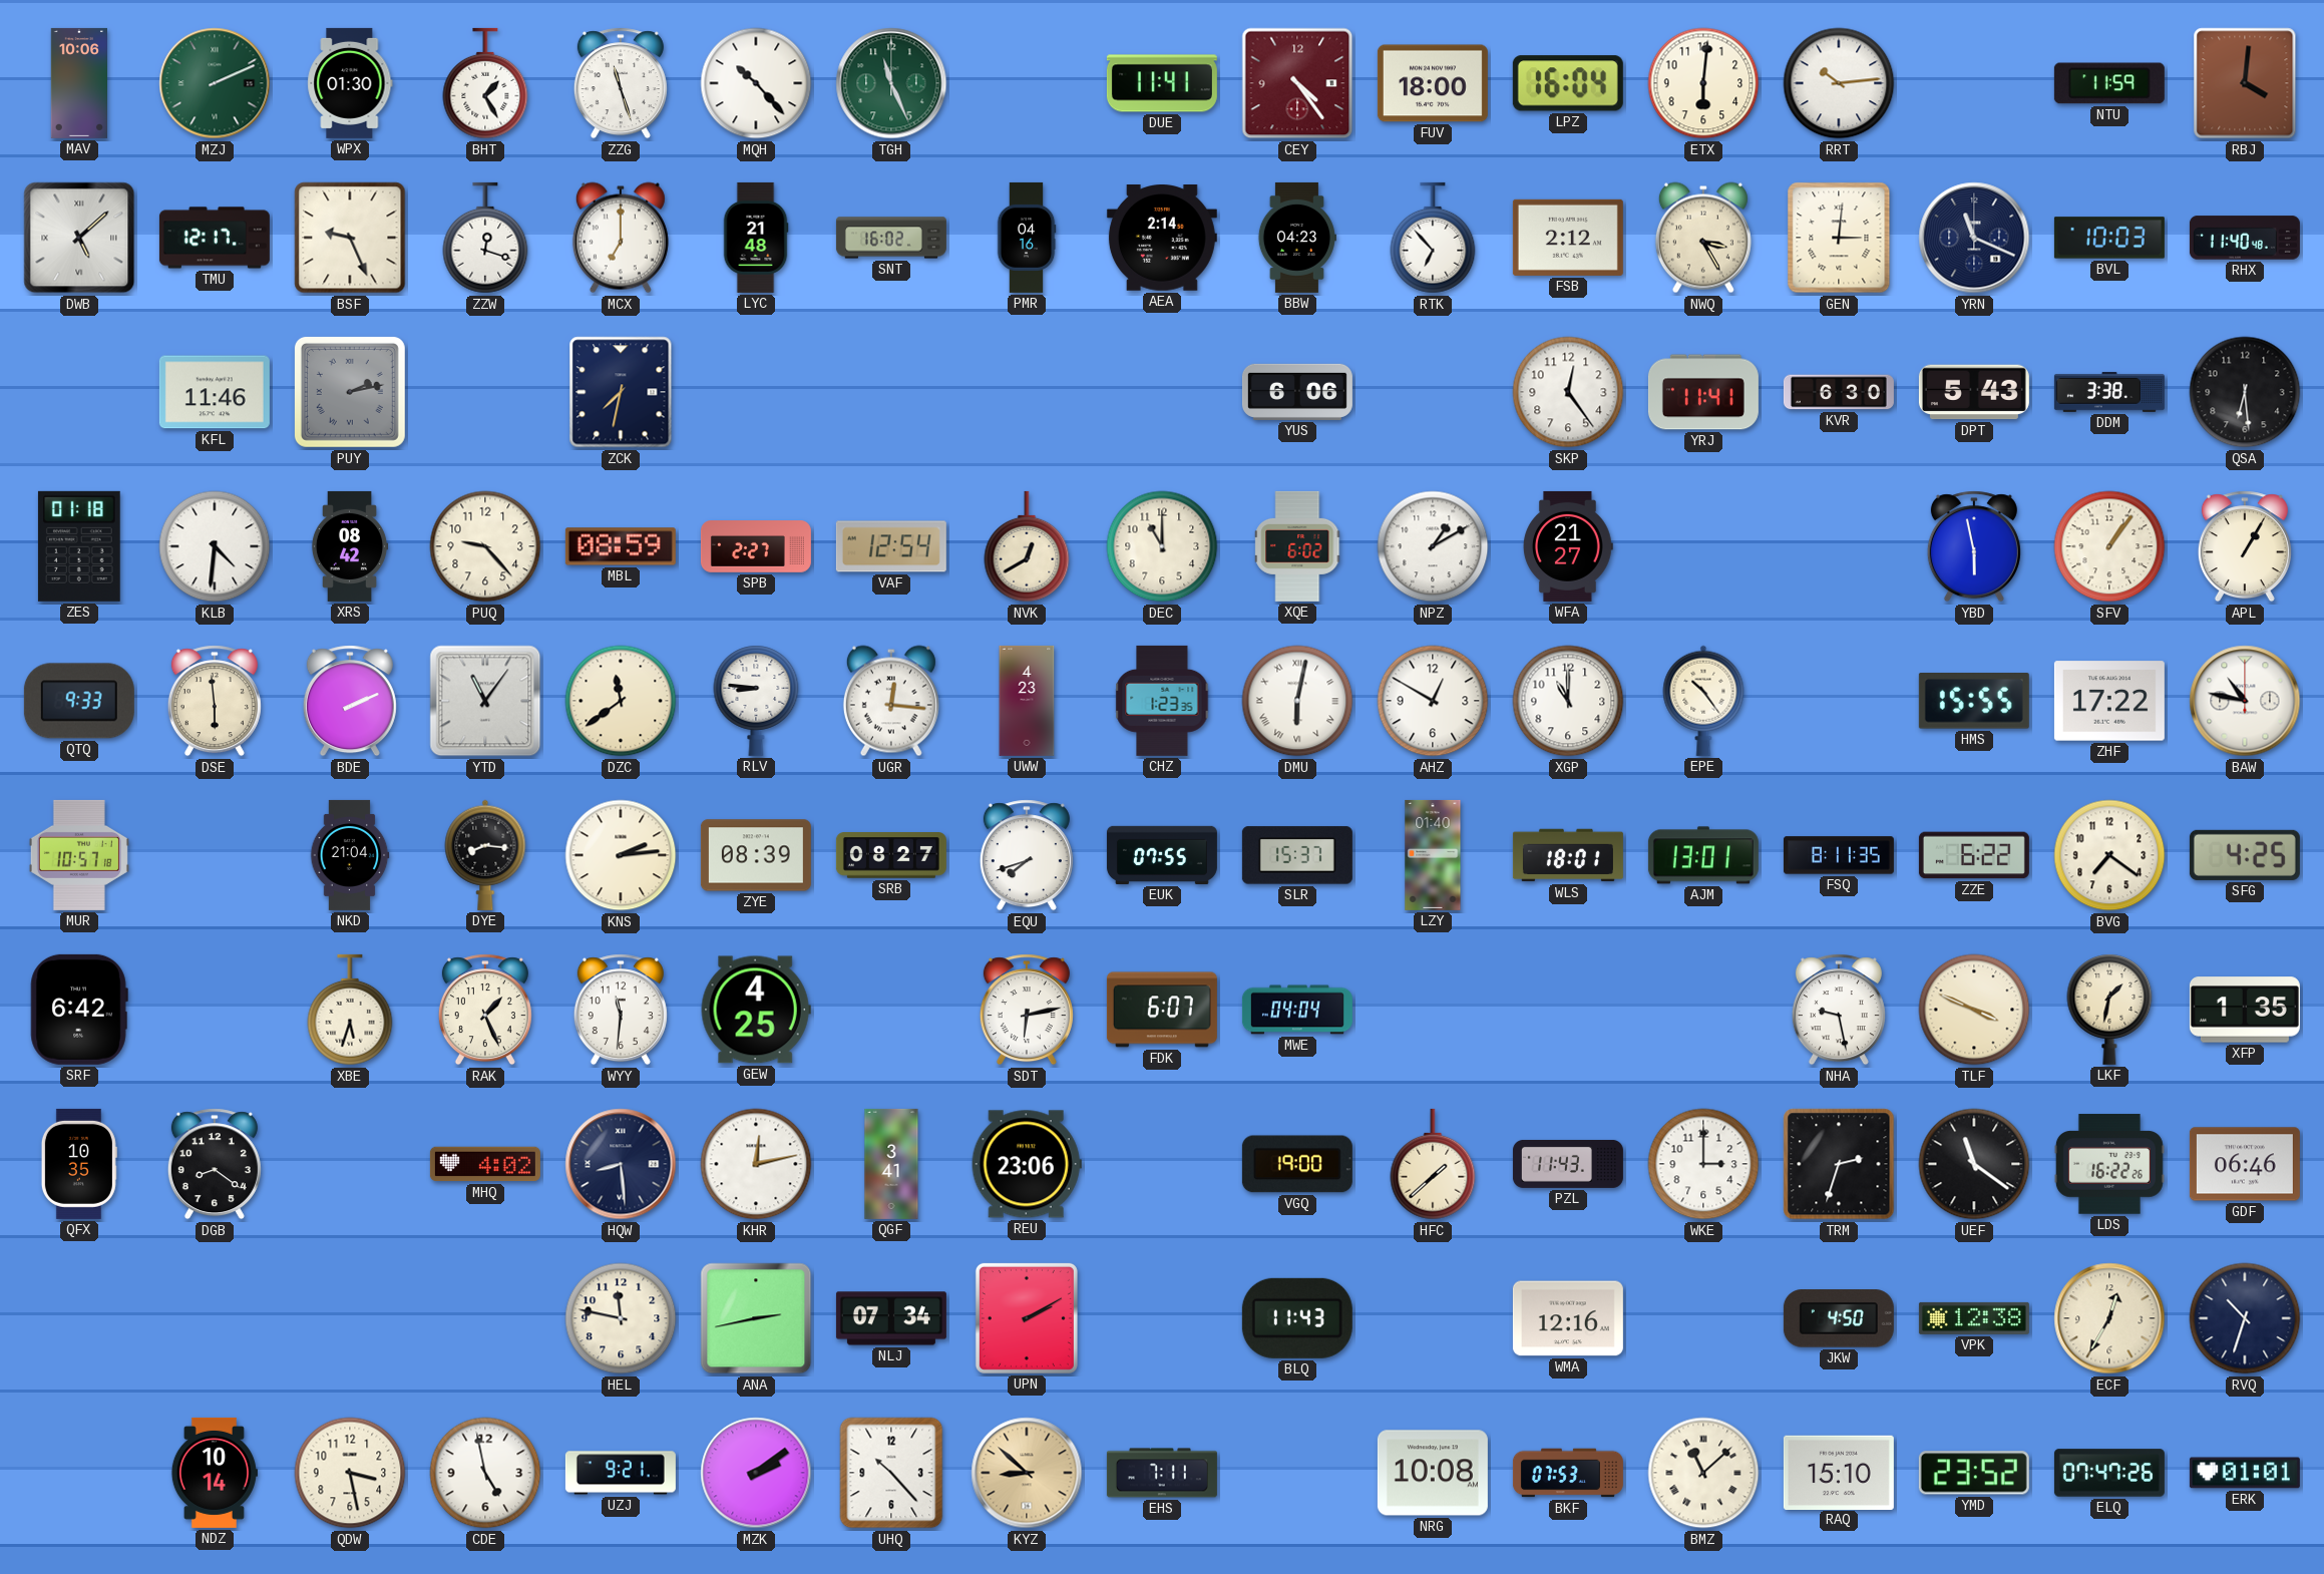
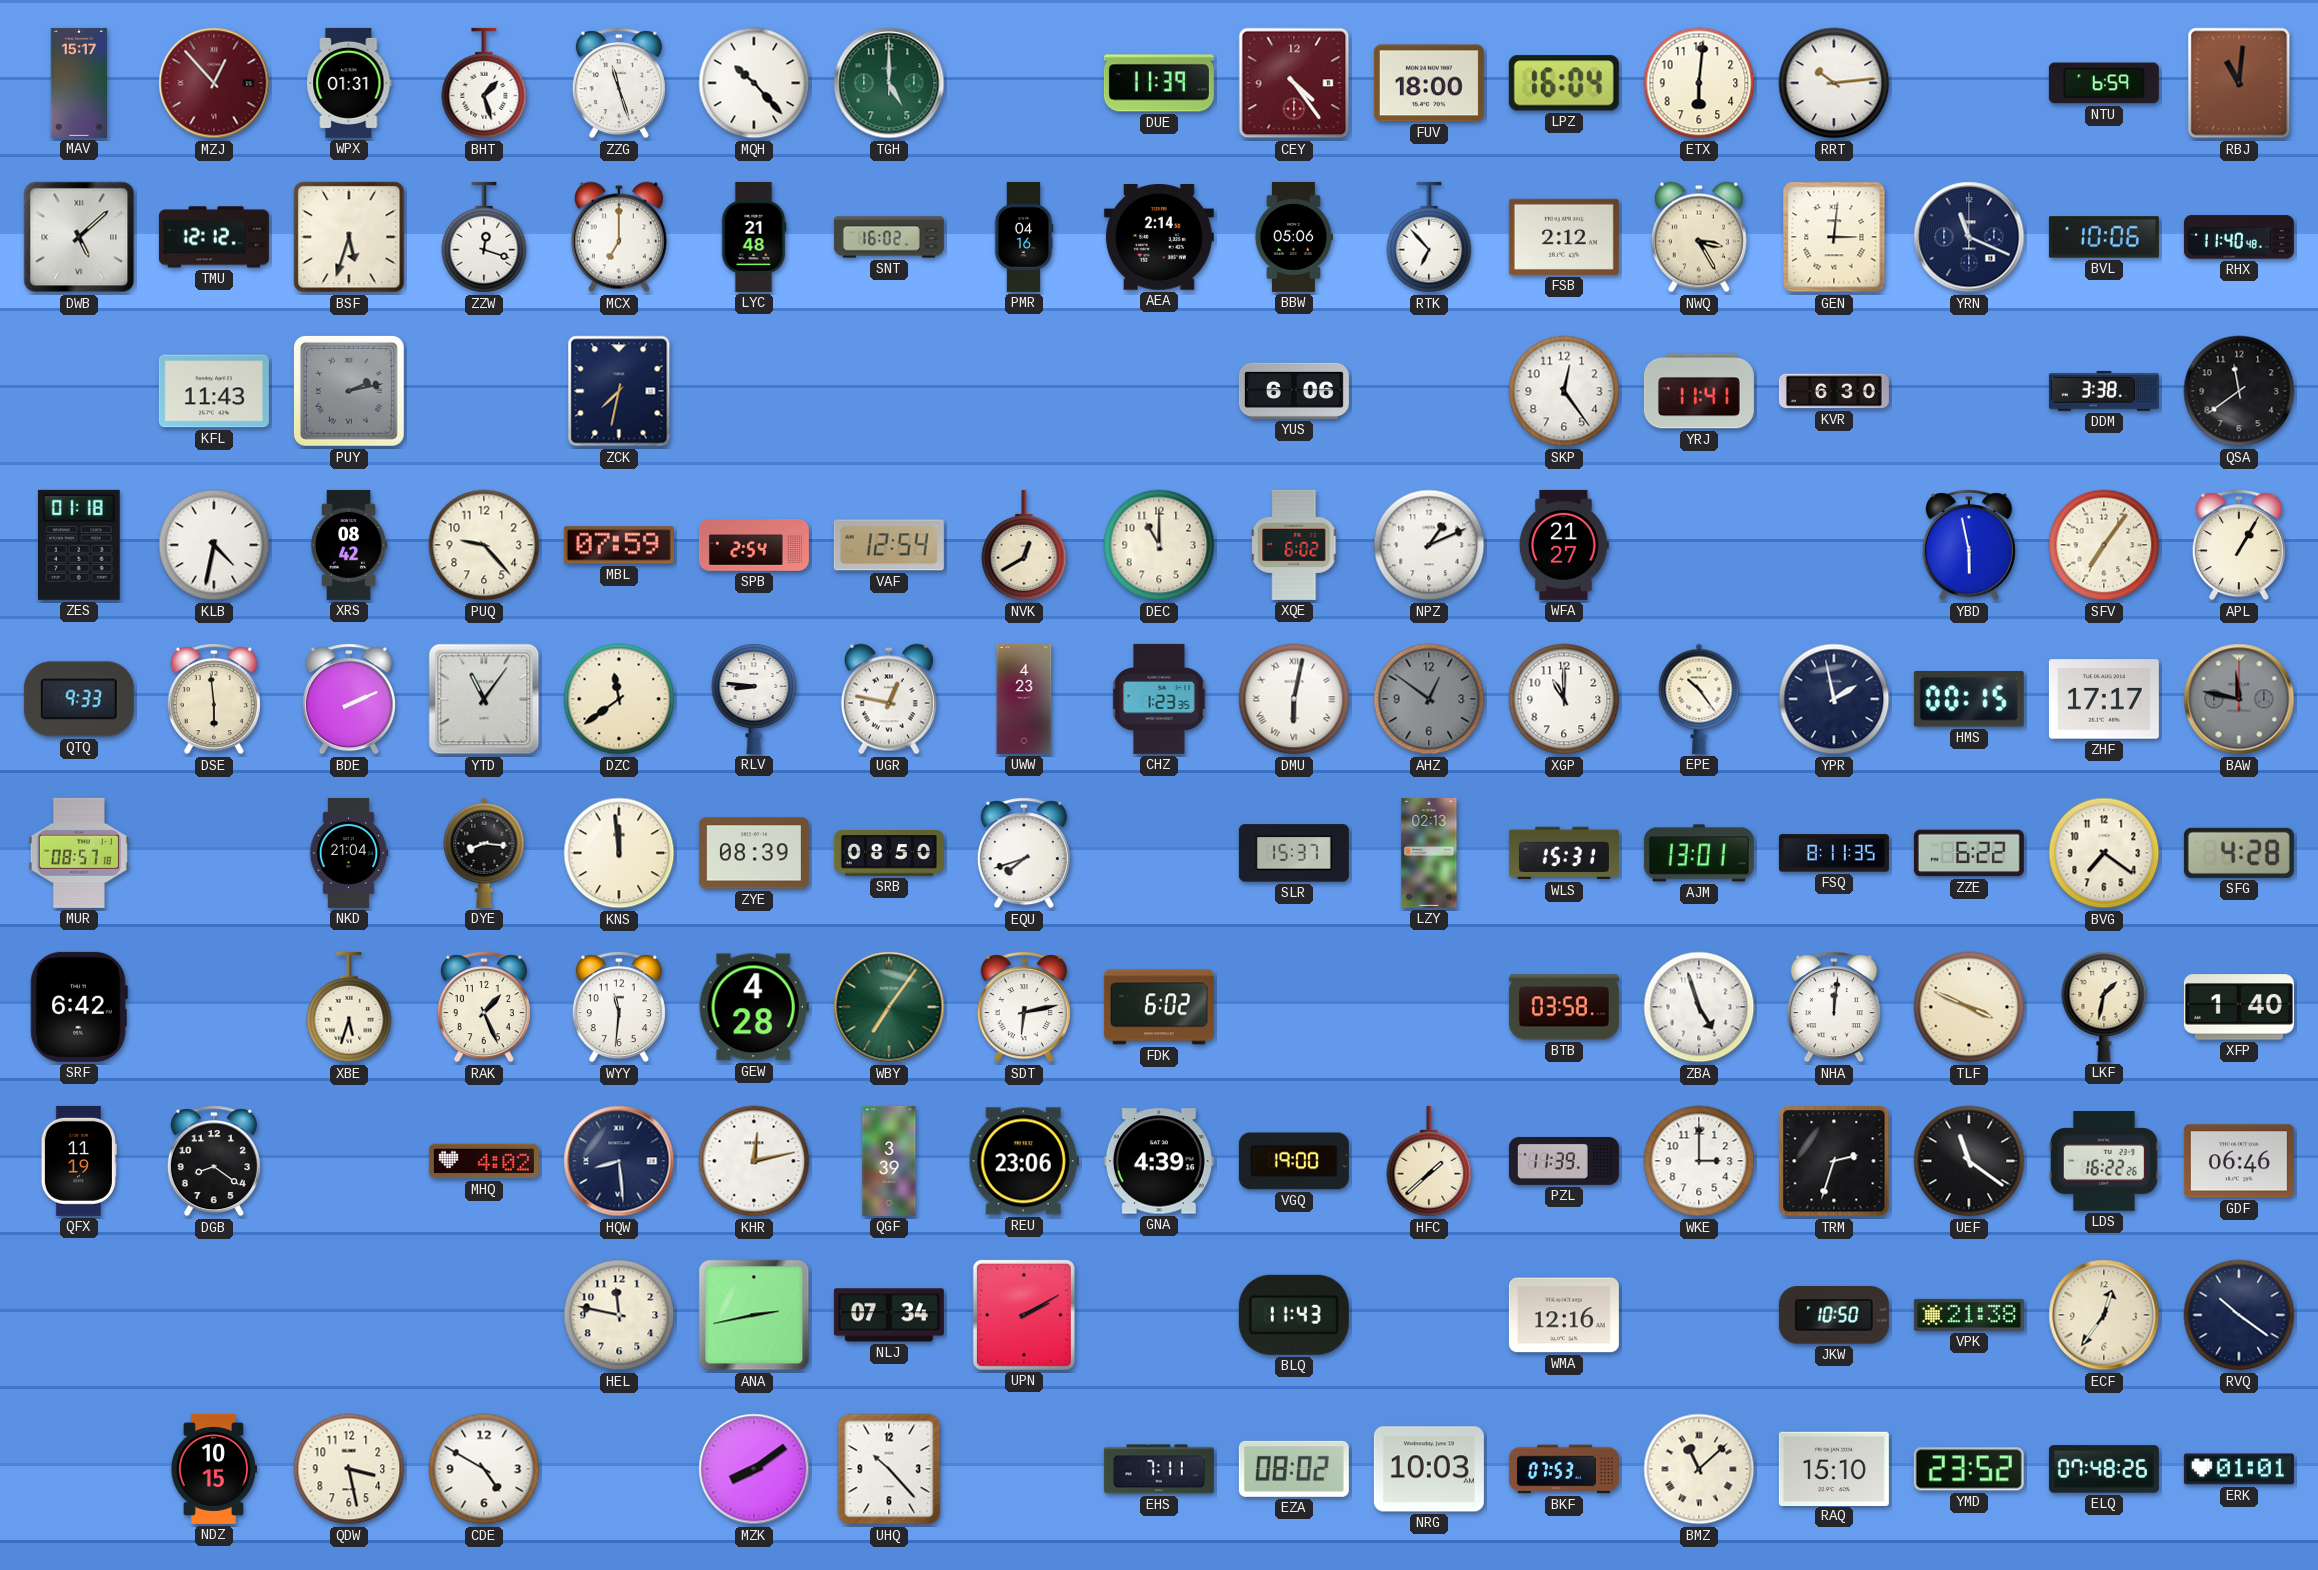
MAV: 10:06 -> 15:17
MZJ: 2:11 -> 12:53
MZJ dial: green -> burgundy
WPX: 01:30 -> 01:31
BHT: 1:25 -> 1:27
TGH: 11:26 -> 5:00
DUE: 11:41 -> 11:39
NTU: 11:59 -> 6:59
RBJ: 4:01 -> 11:01
TMU: 12:17 -> 12:12
BSF: 9:26 -> 5:33
BBW: 04:23 -> 05:06
BVL: 10:03 -> 10:06
KFL: 11:46 -> 11:43
DPT: 5:43 -> none
QSA: 6:29 -> 11:39
KLB: 4:31 -> 4:32
MBL: 08:59 -> 07:59
SPB: 2:27 -> 2:54
NPZ: 1:10 -> 1:11
SFV: 1:06 -> 7:06
UGR: 12:16 -> 12:47
AHZ: 12:50 -> 12:51
AHZ dial: white -> grey
YPR: none -> 1:58
HMS: 15:55 -> 00:15
ZHF: 17:22 -> 17:17
BAW: 10:47 -> 11:47
BAW dial: white -> grey
MUR: 10:57 -> 08:57
KNS: 2:14 -> 11:59
SRB: 08:27 -> 08:50
EUK: 07:55 -> none
LZY: 01:40 -> 02:13
WLS: 18:01 -> 15:31
SFG: 4:25 -> 4:28
GEW: 4:25 -> 4:28
WBY: none -> 7:06
FDK: 6:07 -> 6:02
MWE: 04:04 -> none
BTB: none -> 03:58
ZBA: none -> 4:57
NHA: 9:28 -> 12:01
XFP: 1:35 -> 1:40
QFX: 10:35 -> 11:19
QGF: 3:41 -> 3:39
GNA: none -> 4:39
PZL: 11:43 -> 11:39
JKW: 4:50 -> 10:50
VPK: 12:38 -> 21:38
ECF: 12:35 -> 12:36
RVQ: 10:33 -> 10:21
NDZ: 10:14 -> 10:15
CDE: 4:58 -> 4:50
UZJ: 9:21 -> none
MZK: 2:09 -> 8:09
KYZ: 8:52 -> none
EZA: none -> 08:02
NRG: 10:08 -> 10:03
ELQ: 07:47 -> 07:48
